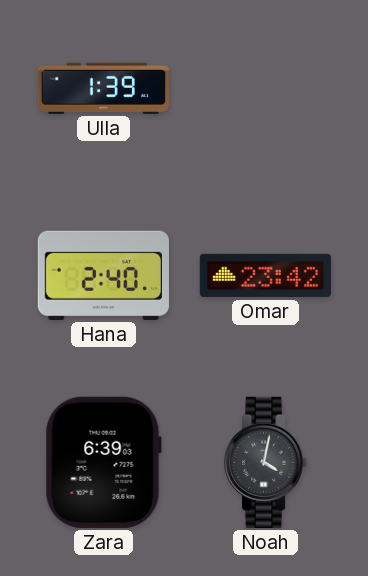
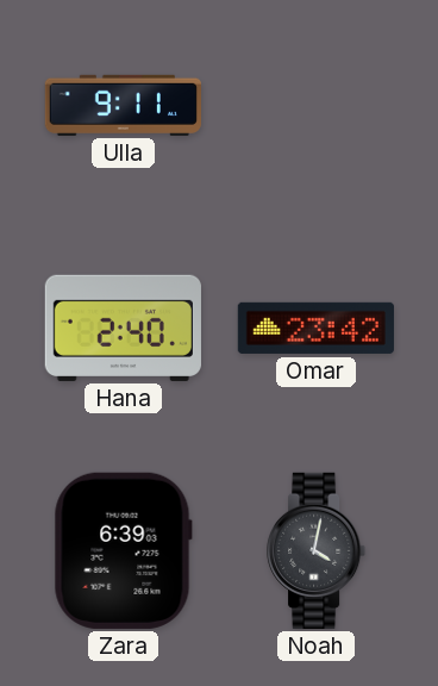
Ulla: 1:39 -> 9:11
